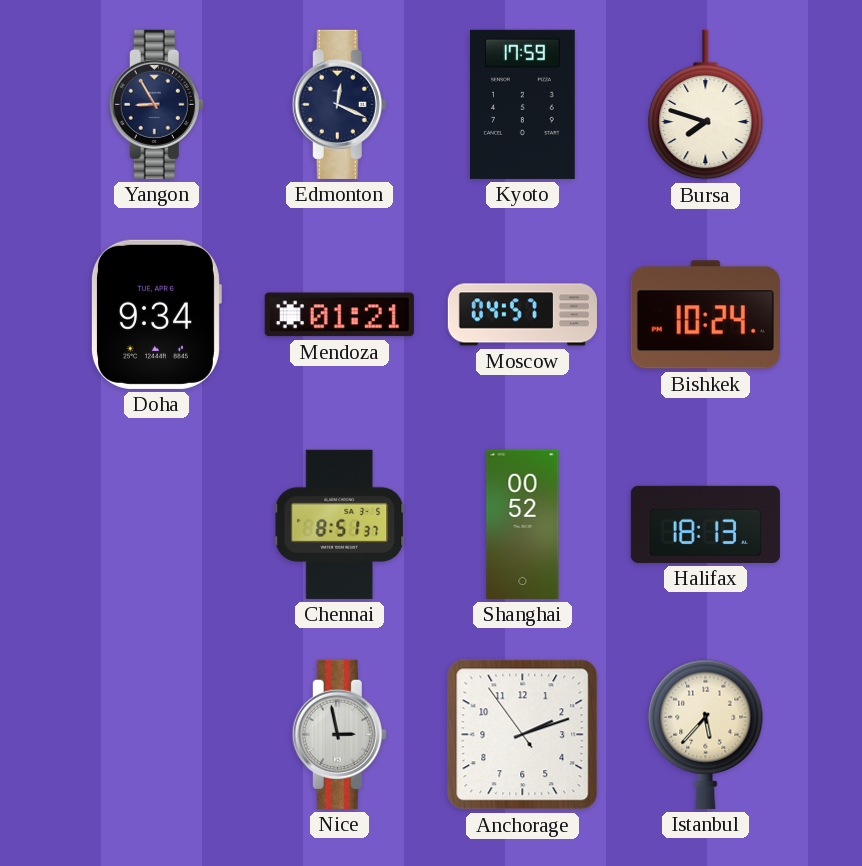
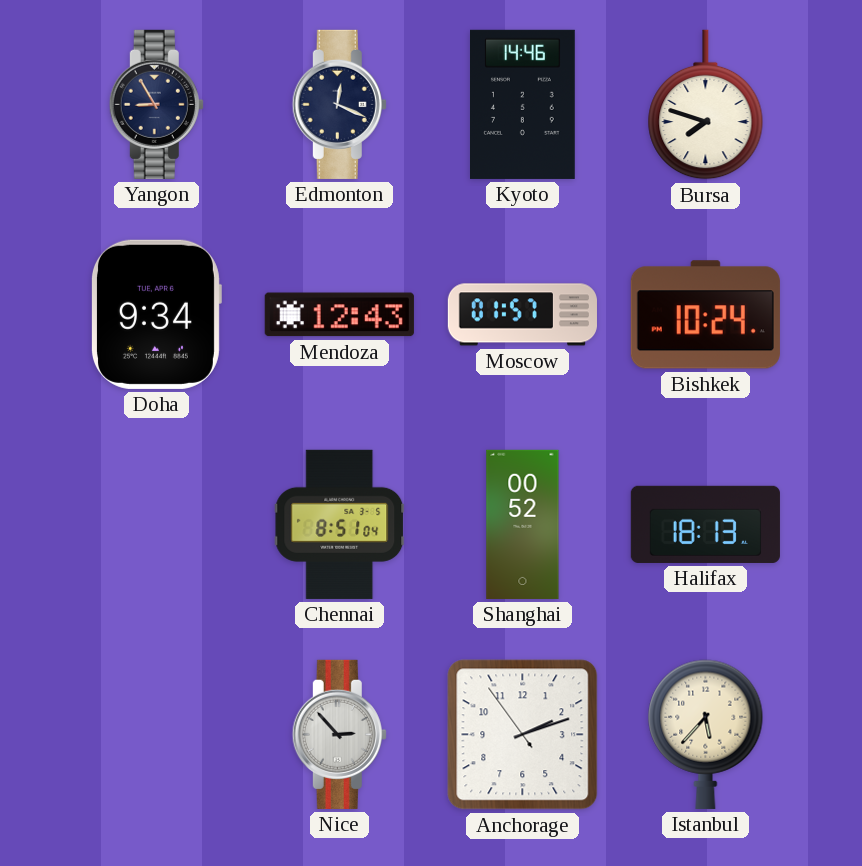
Kyoto: 17:59 -> 14:46
Mendoza: 01:21 -> 12:43
Moscow: 04:57 -> 01:57
Chennai: 8:51:37 -> 8:51:04
Nice: 2:58 -> 2:53
